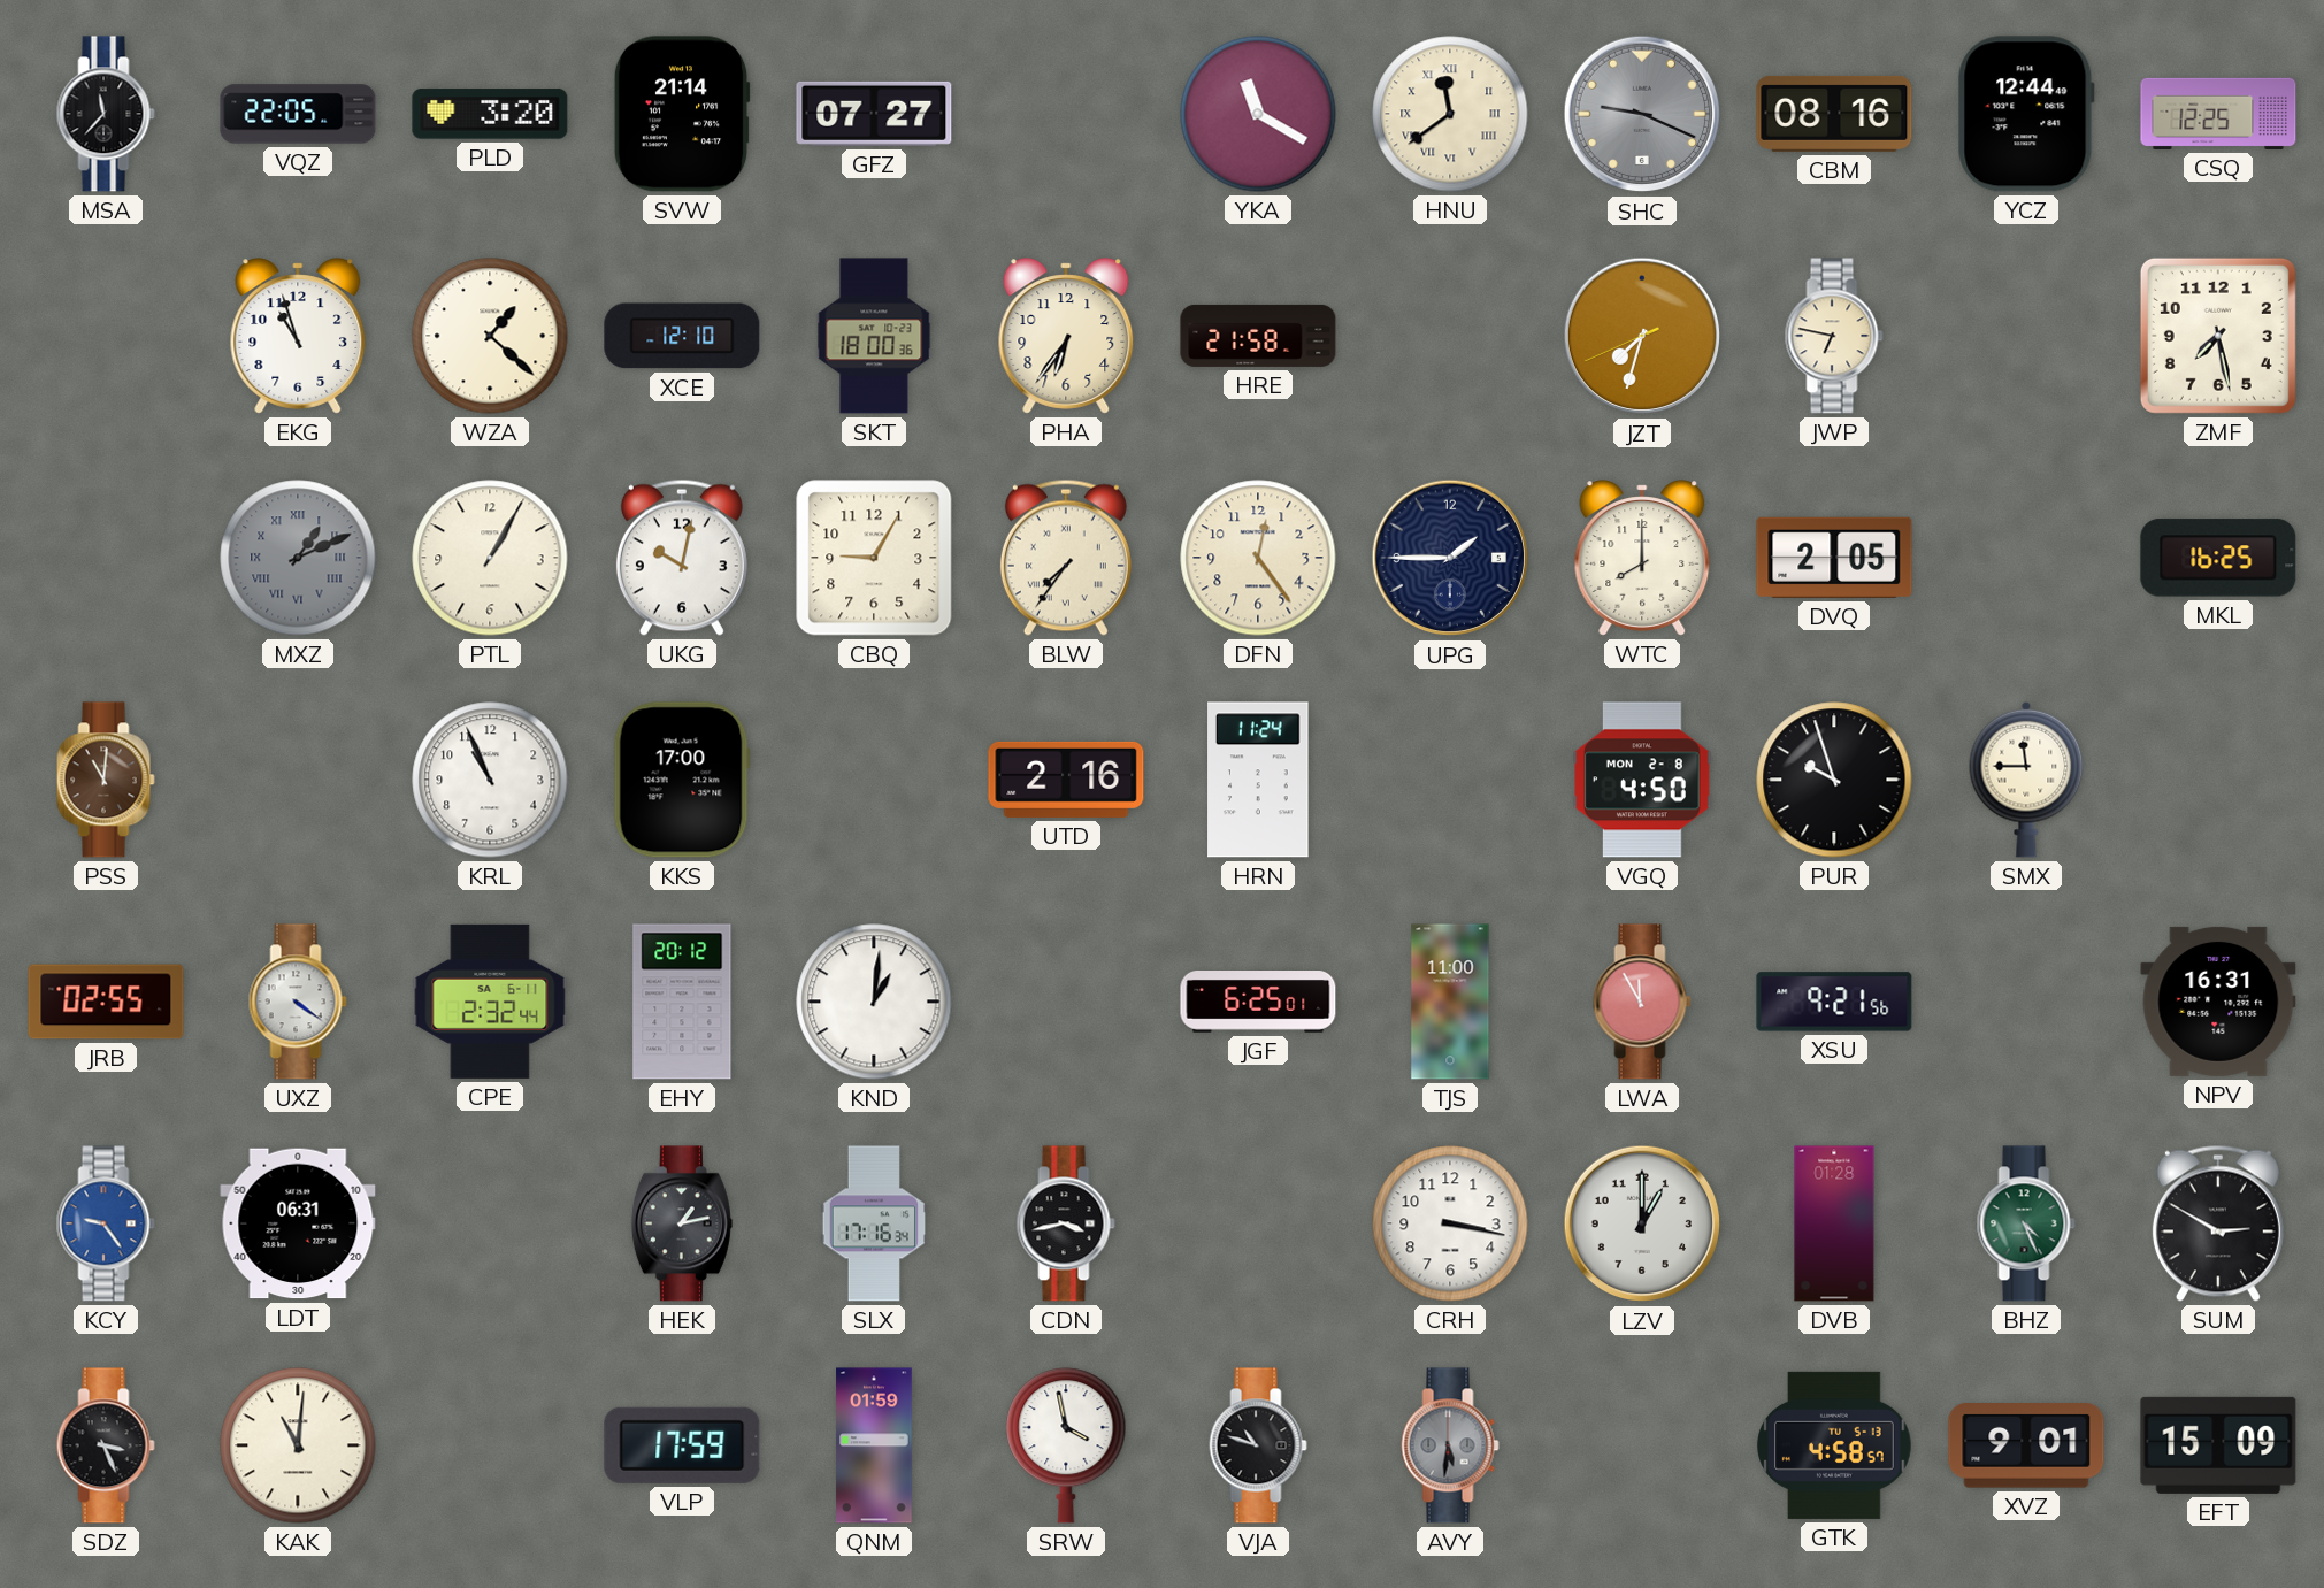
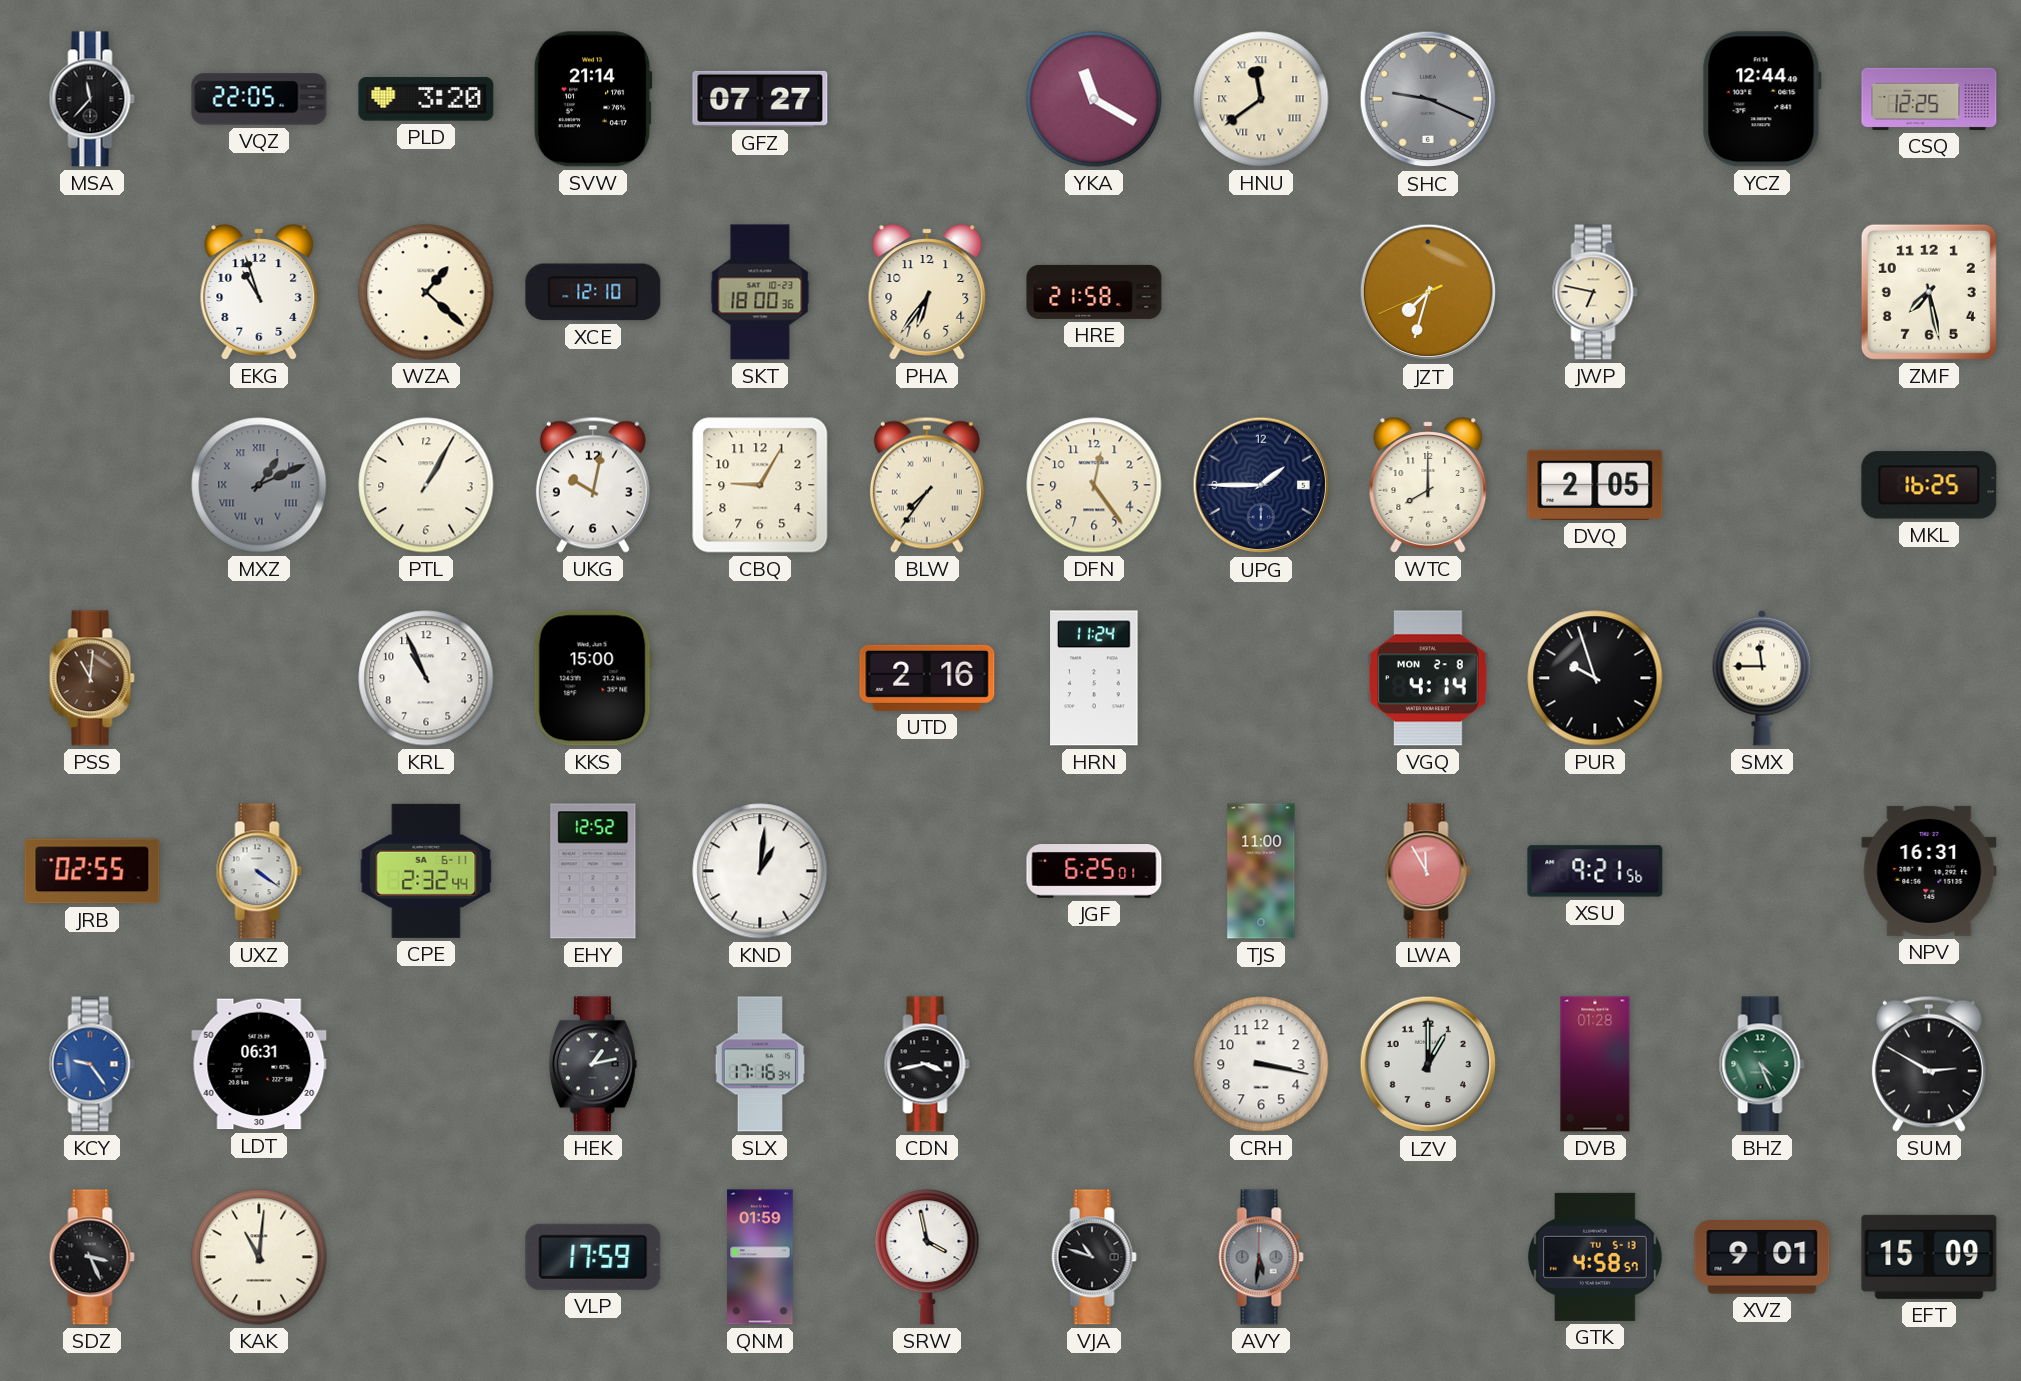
CBM: 08:16 -> none
KKS: 17:00 -> 15:00
VGQ: 4:50 -> 4:14
EHY: 20:12 -> 12:52
